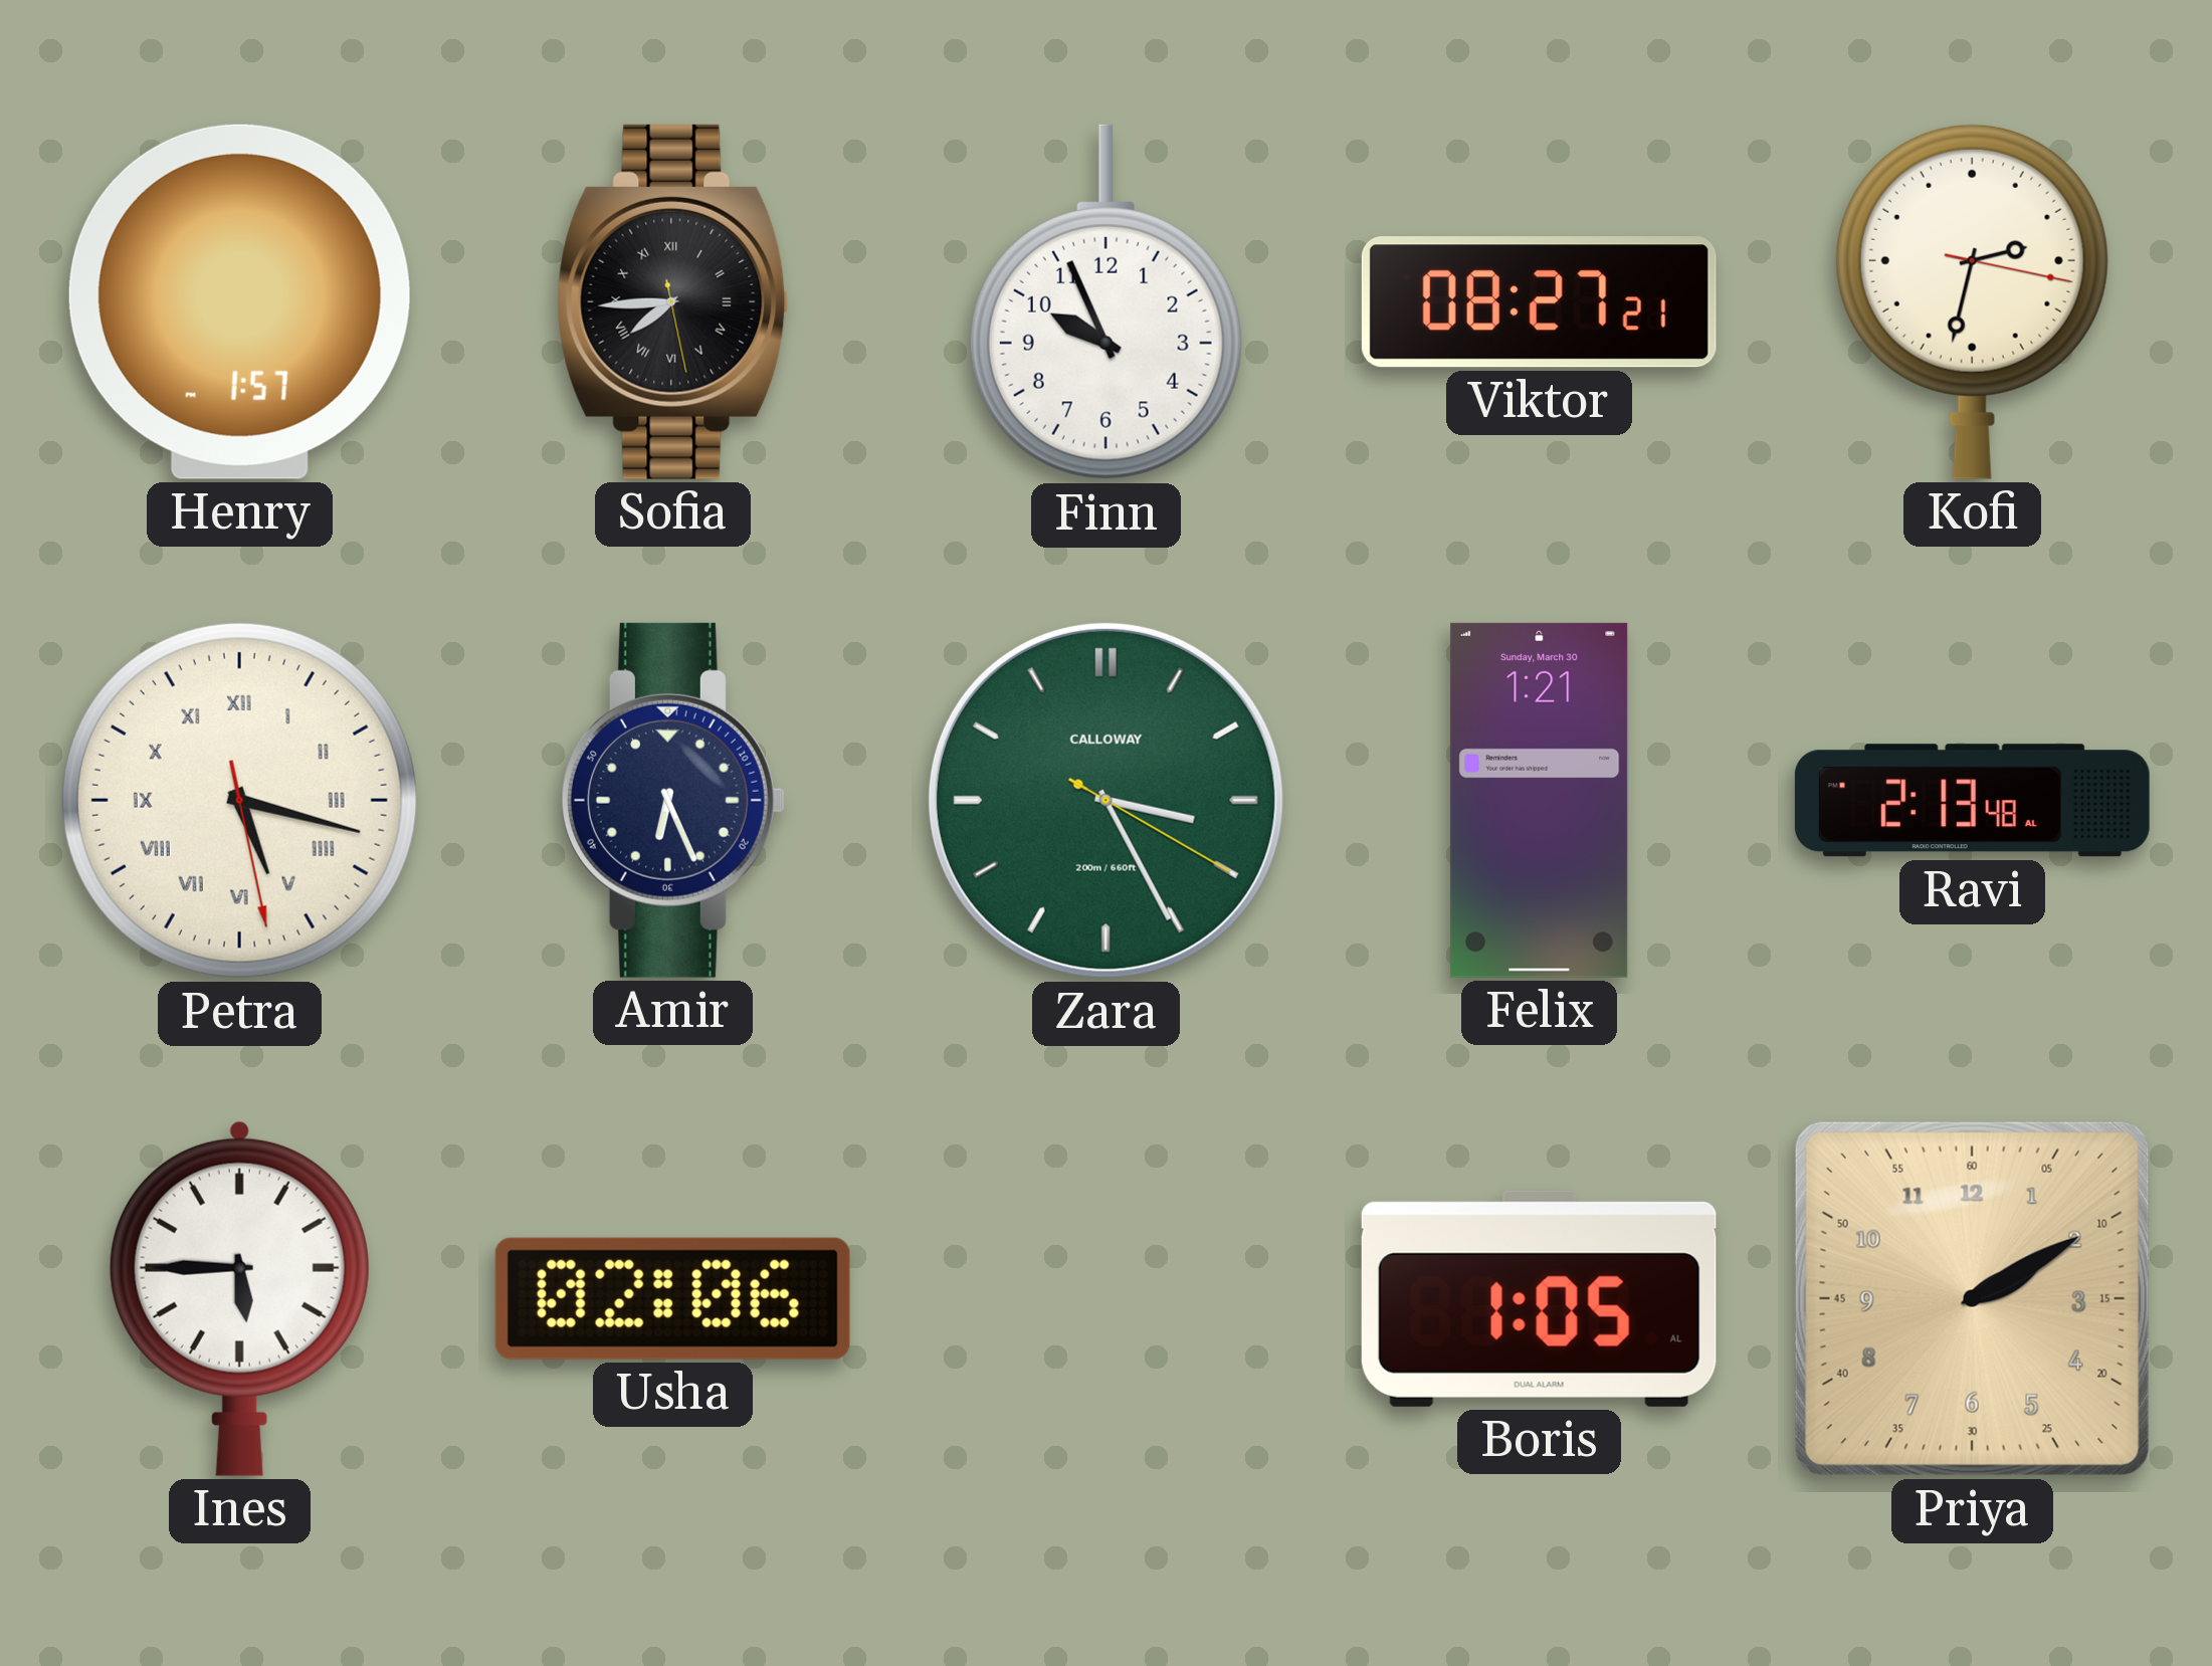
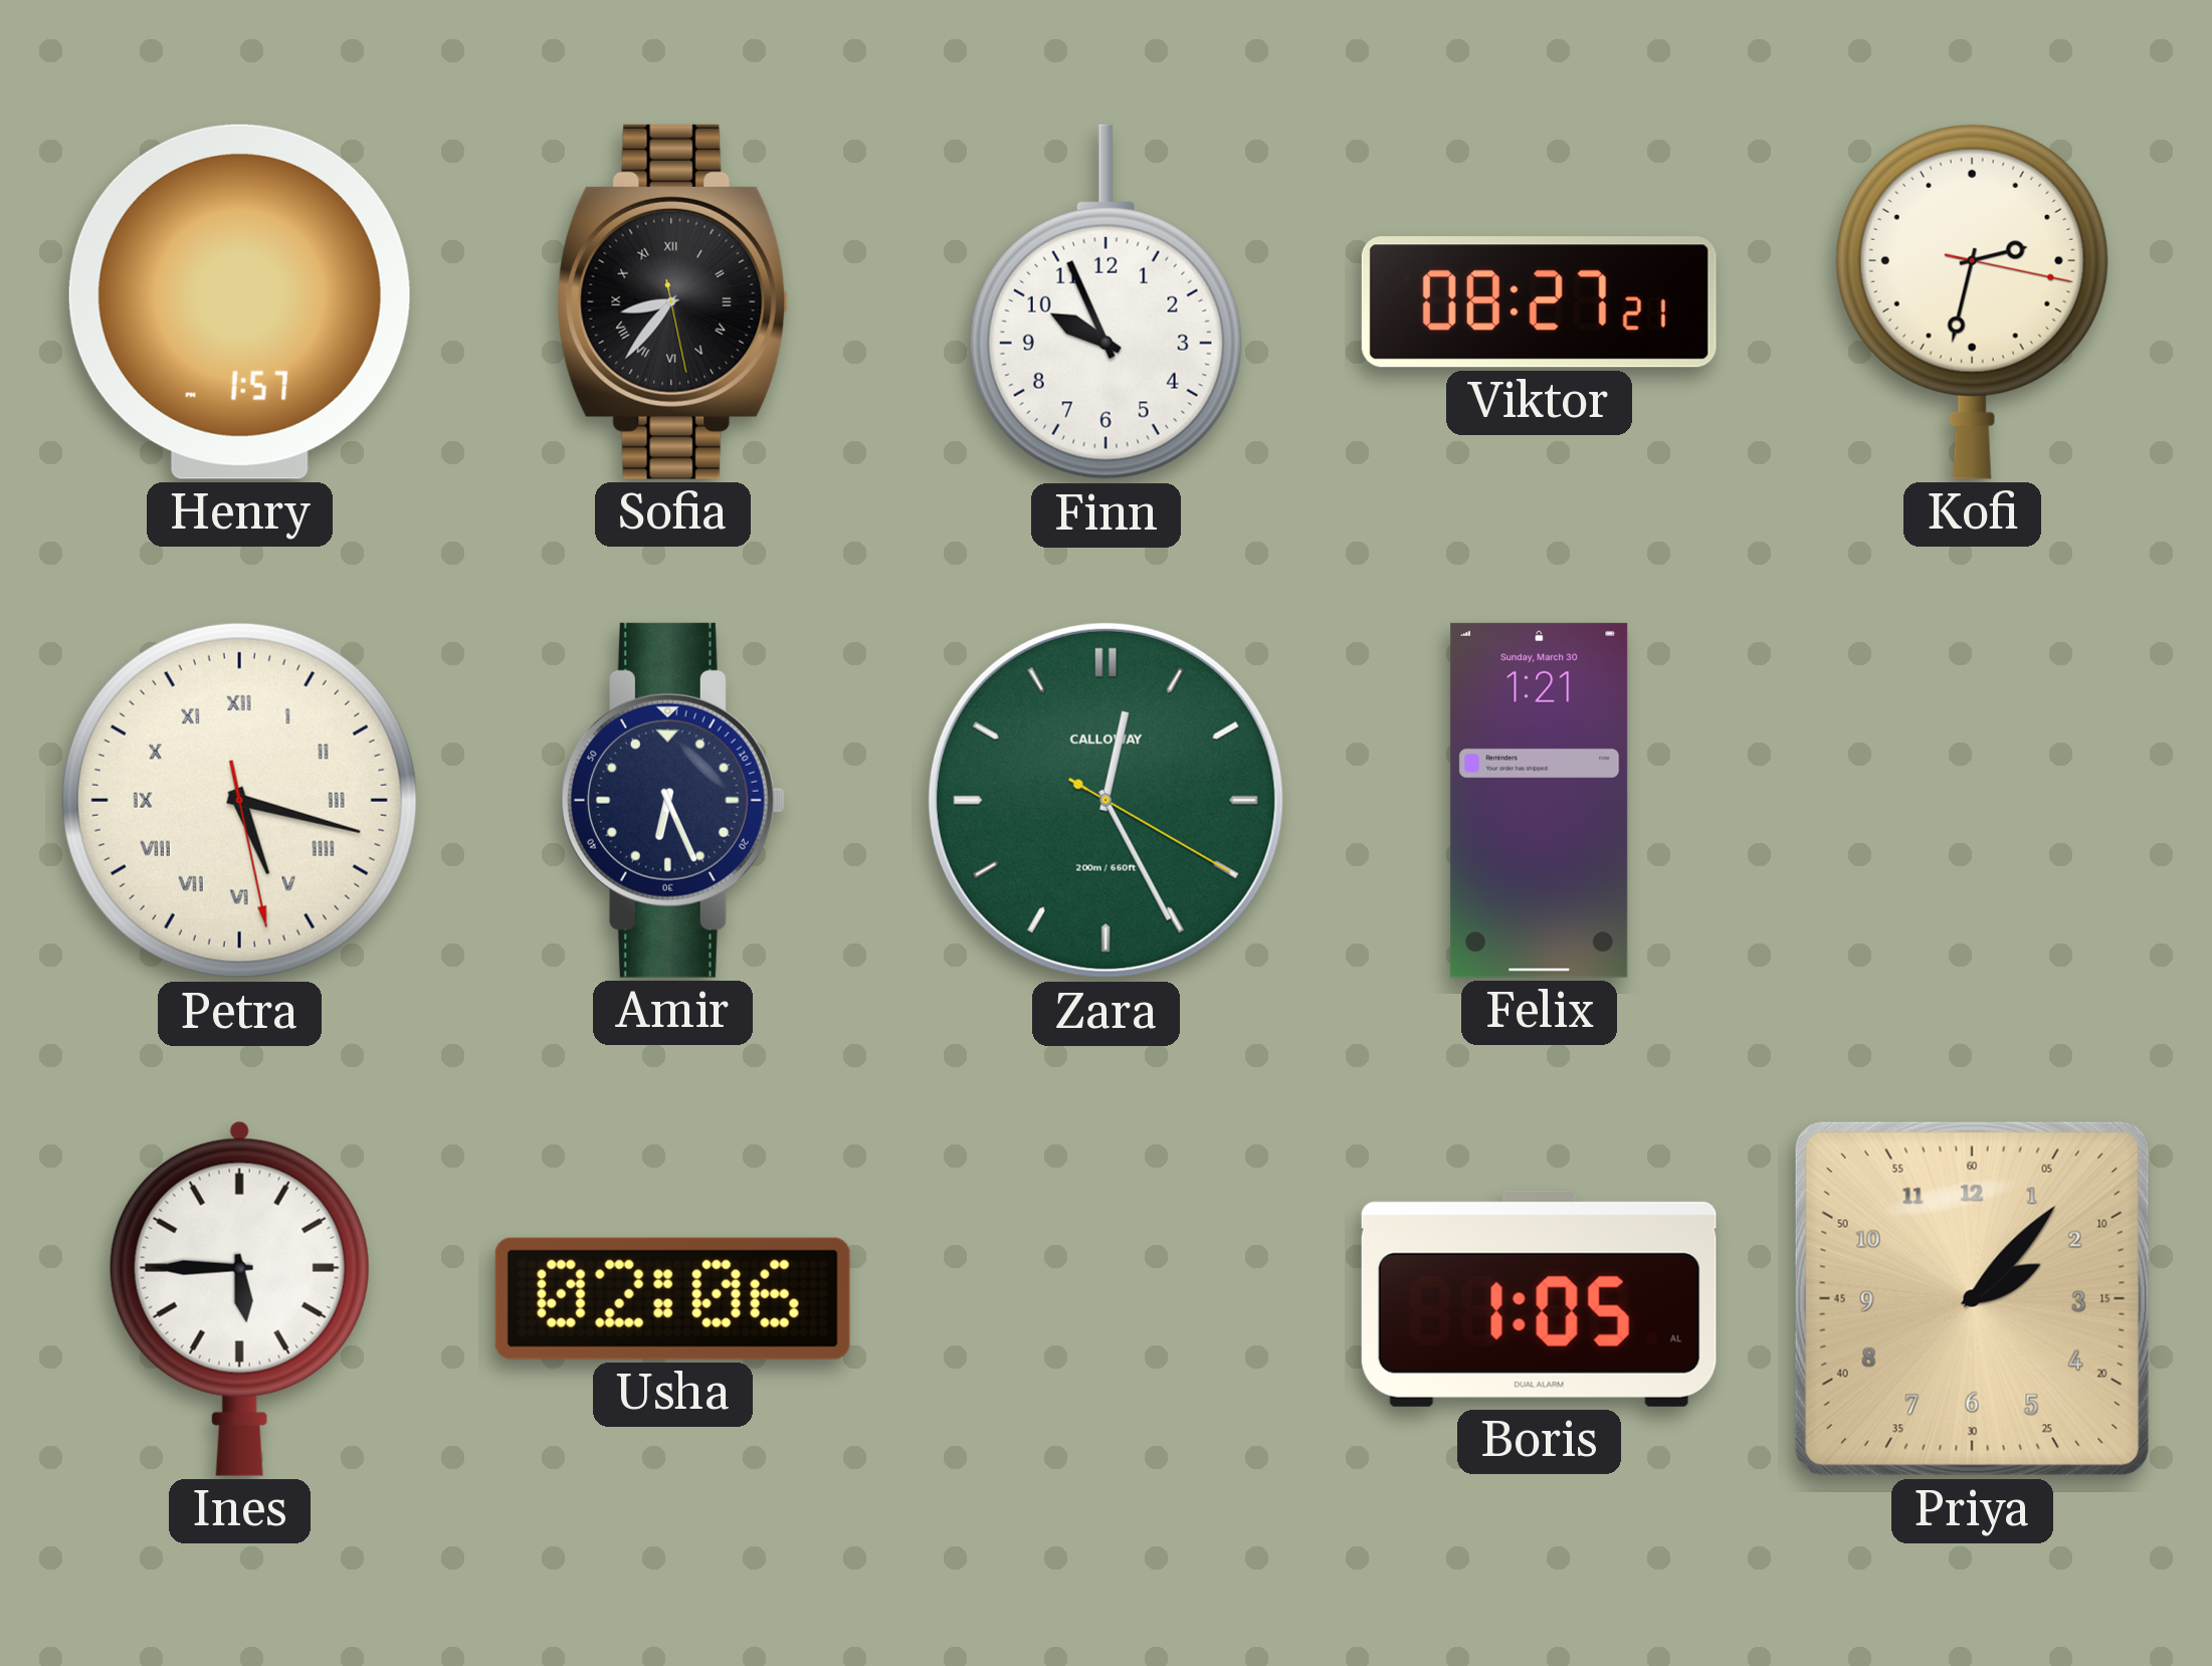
Sofia: 7:44 -> 8:36
Zara: 3:25 -> 12:25
Ravi: 2:13 -> none
Priya: 2:10 -> 2:07
